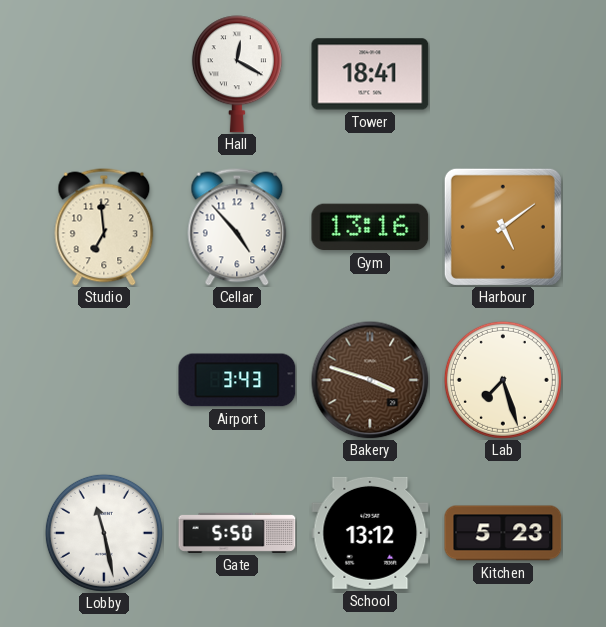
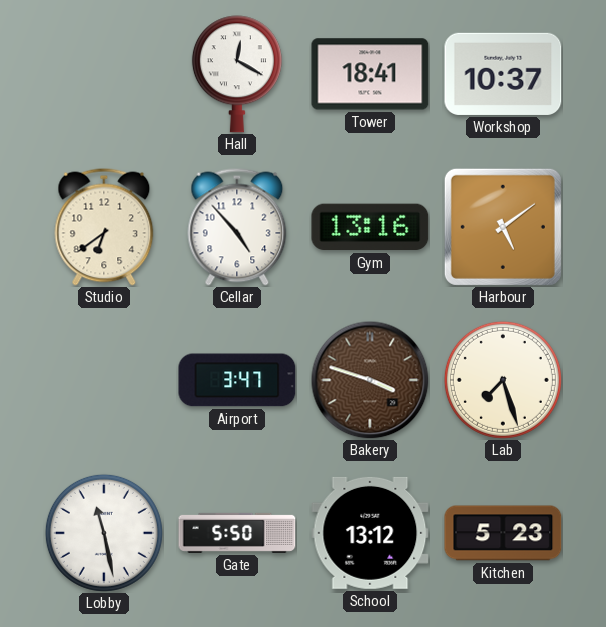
Workshop: none -> 10:37
Studio: 6:59 -> 6:39
Airport: 3:43 -> 3:47
